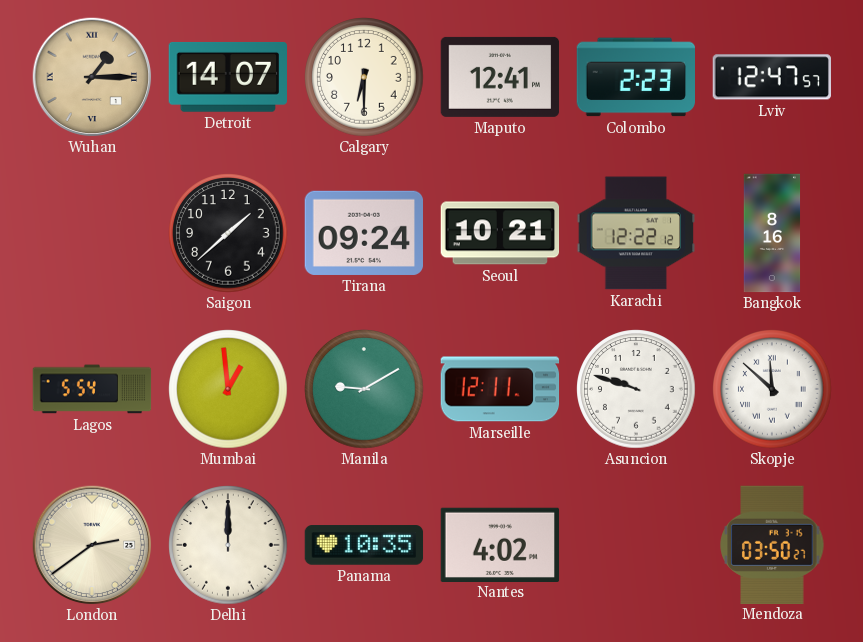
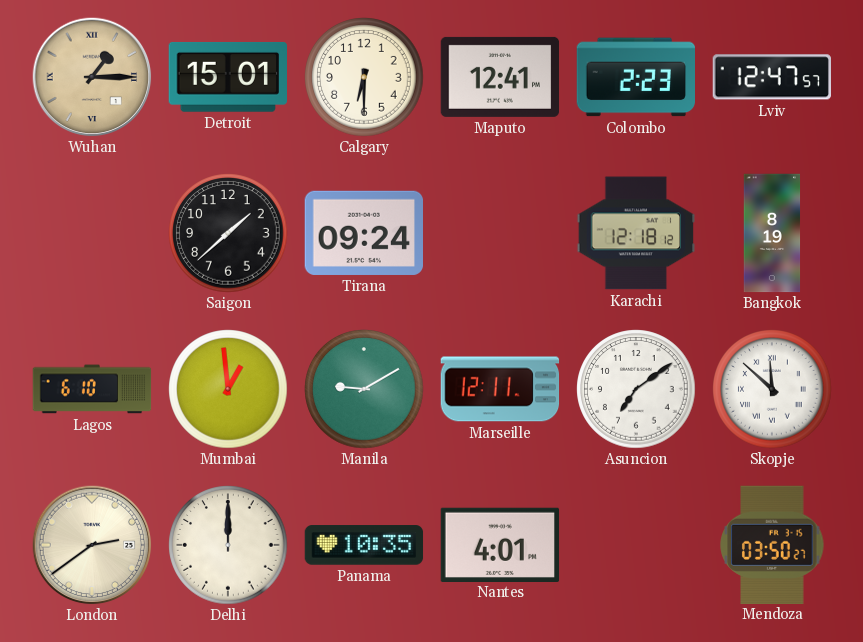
Detroit: 14:07 -> 15:01
Seoul: 10:21 -> none
Karachi: 12:22 -> 12:18
Bangkok: 8:16 -> 8:19
Lagos: 5:54 -> 6:10
Asuncion: 9:48 -> 7:09
Nantes: 4:02 -> 4:01
